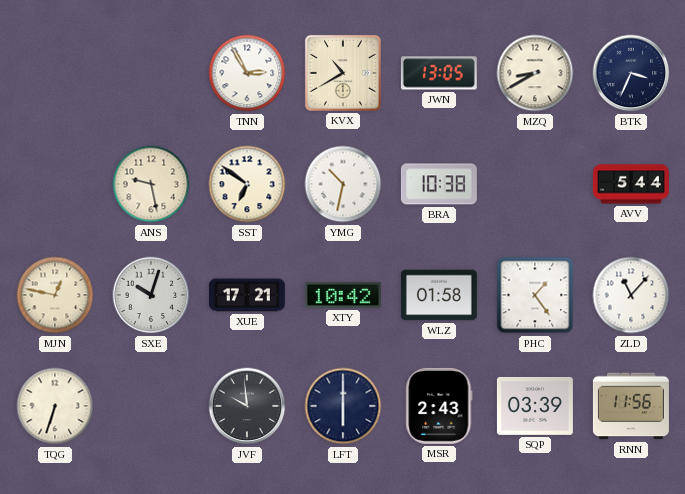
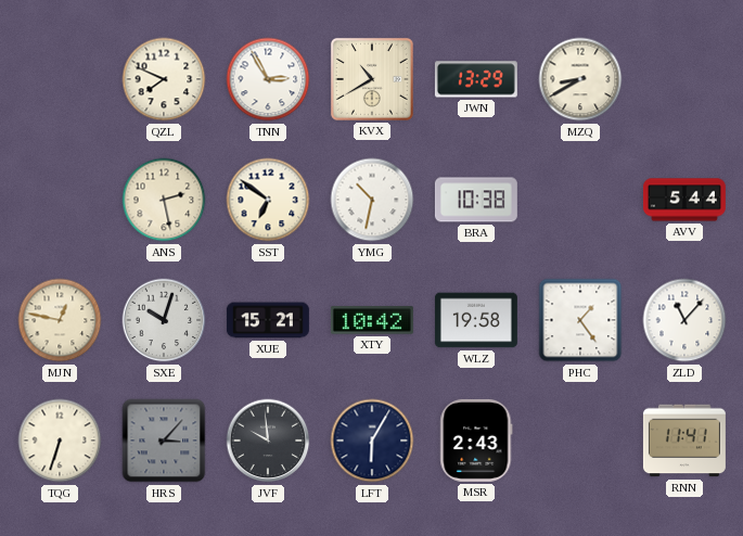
QZL: none -> 7:49
JWN: 13:05 -> 13:29
BTK: 3:34 -> none
ANS: 9:28 -> 2:28
XUE: 17:21 -> 15:21
WLZ: 01:58 -> 19:58
HRS: none -> 3:07
LFT: 6:00 -> 6:05
SQP: 03:39 -> none
RNN: 11:56 -> 11:41
